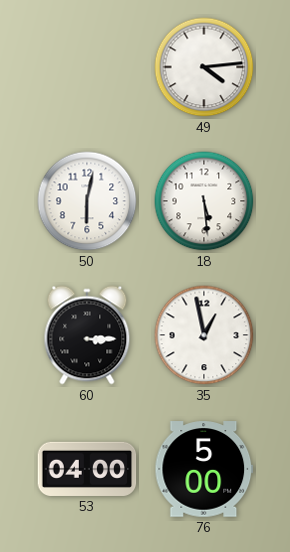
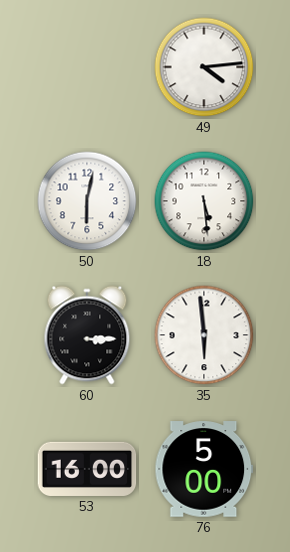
35: 12:58 -> 5:59
53: 04:00 -> 16:00
